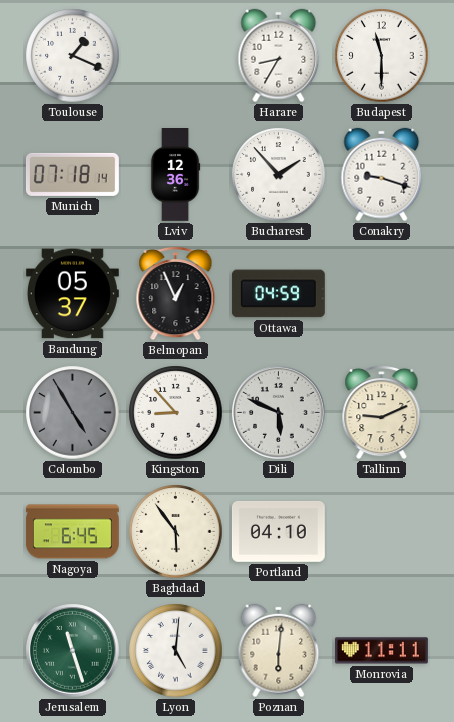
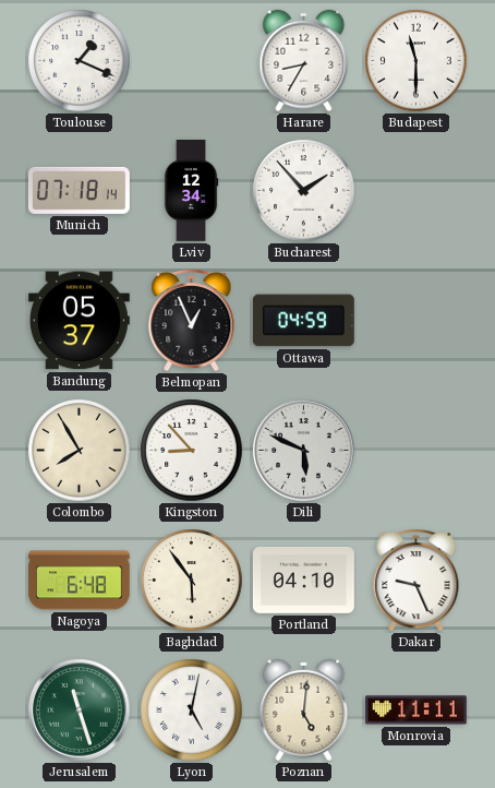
Lviv: 12:36 -> 12:34
Conakry: 9:18 -> none
Colombo: 4:55 -> 7:55
Colombo dial: grey -> cream
Tallinn: 9:11 -> none
Nagoya: 6:45 -> 6:48
Dakar: none -> 9:26
Lyon: 5:01 -> 5:02
Poznan: 6:01 -> 5:01
